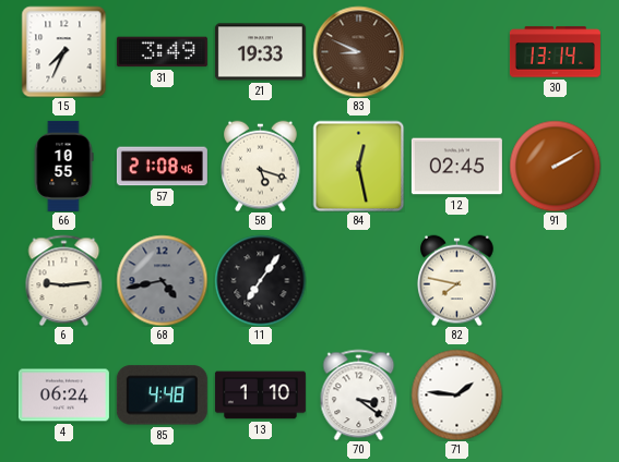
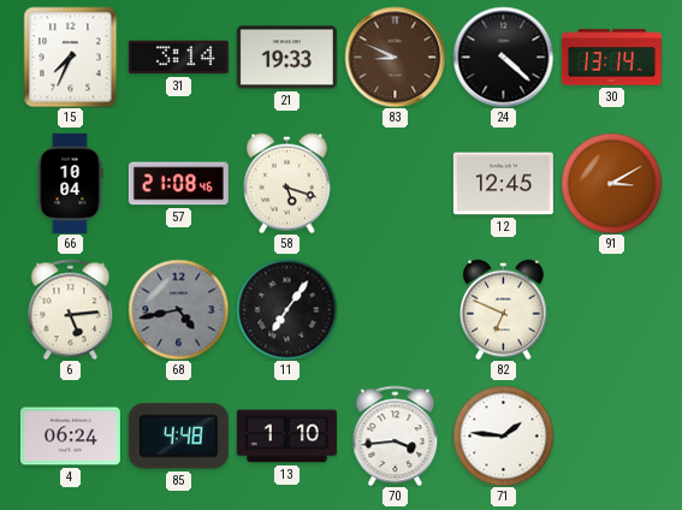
31: 3:49 -> 3:14
24: none -> 4:22
66: 10:55 -> 10:04
84: 12:28 -> none
12: 02:45 -> 12:45
91: 2:10 -> 3:10
6: 9:14 -> 5:14
82: 7:47 -> 6:49
70: 3:21 -> 3:44
